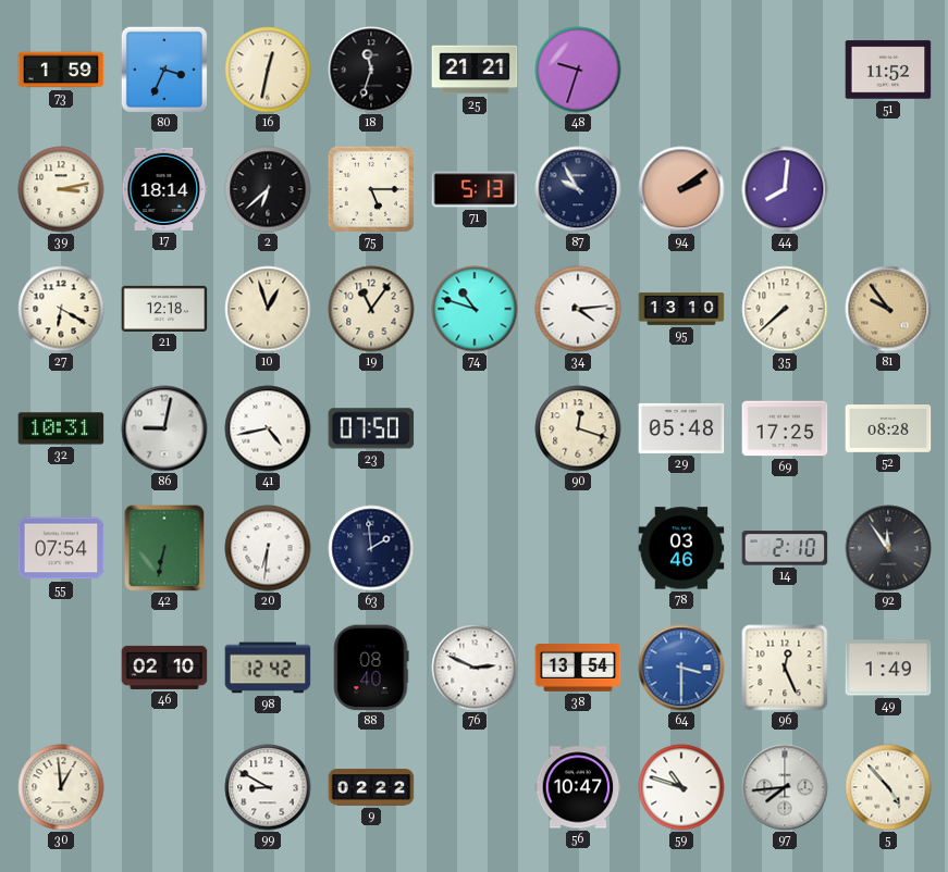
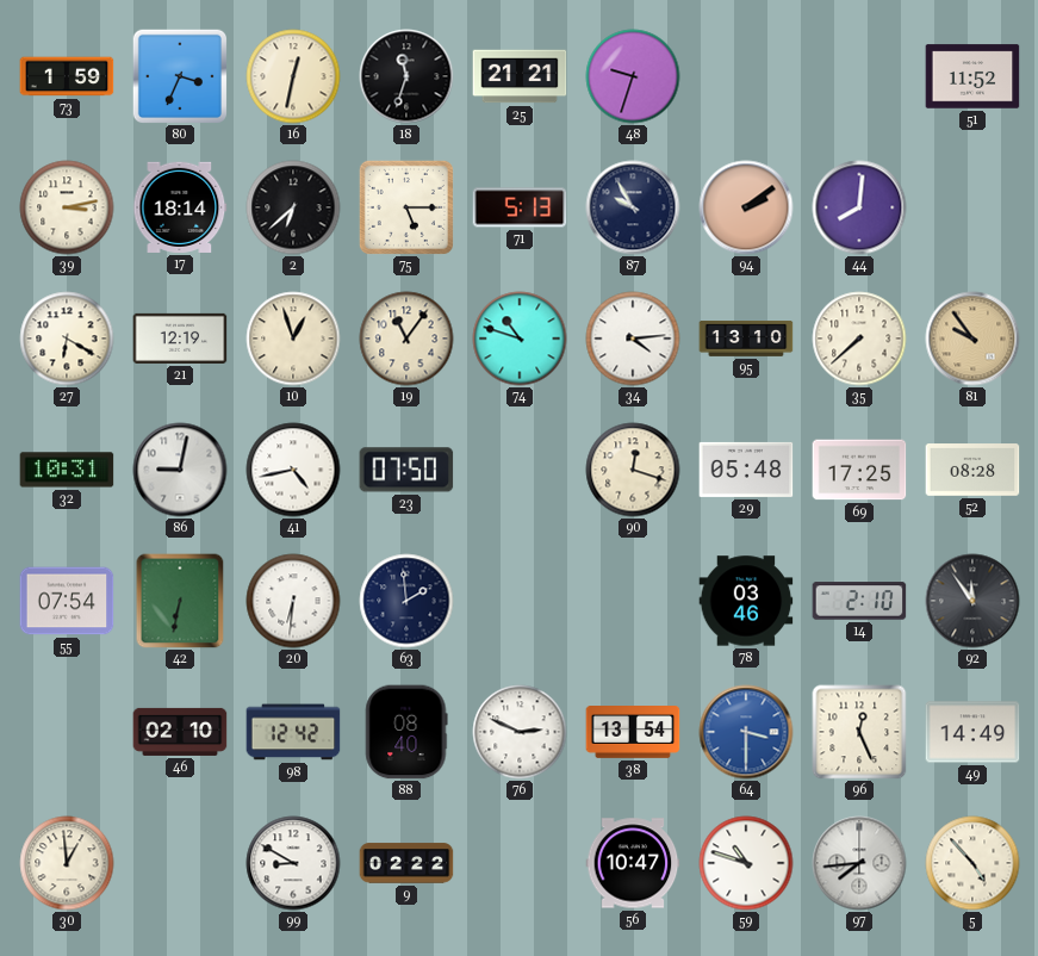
21: 12:18 -> 12:19
49: 1:49 -> 14:49
